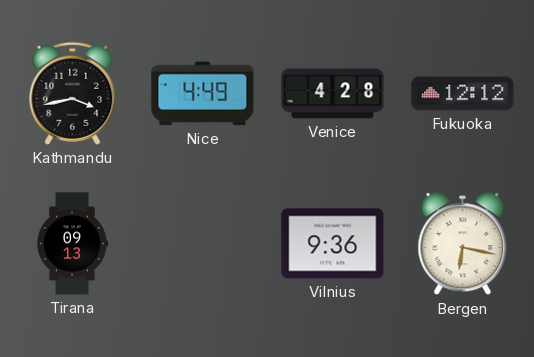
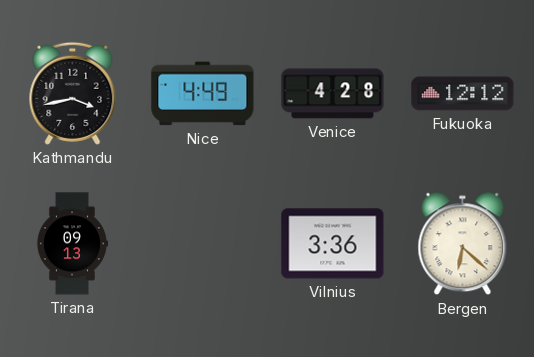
Vilnius: 9:36 -> 3:36
Bergen: 6:17 -> 6:22
